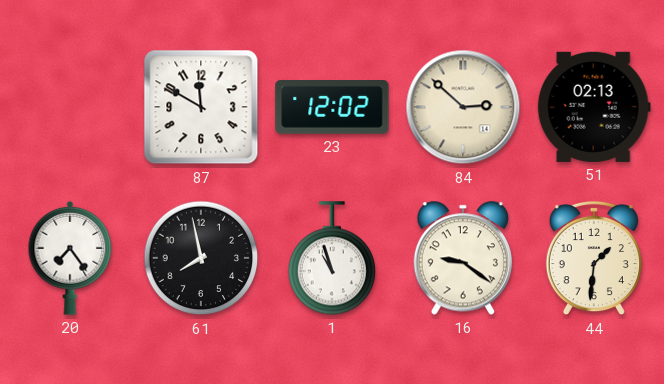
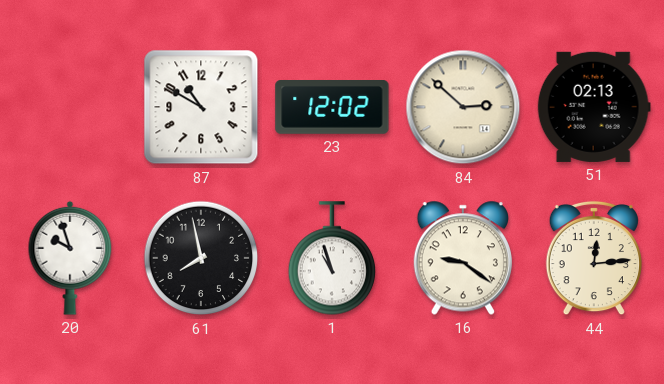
87: 11:50 -> 10:50
20: 7:24 -> 9:57
44: 1:31 -> 12:14
